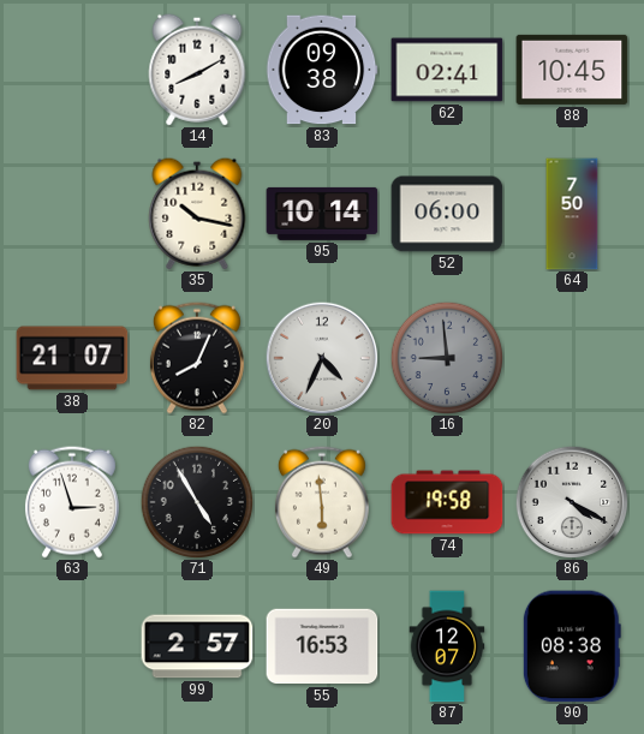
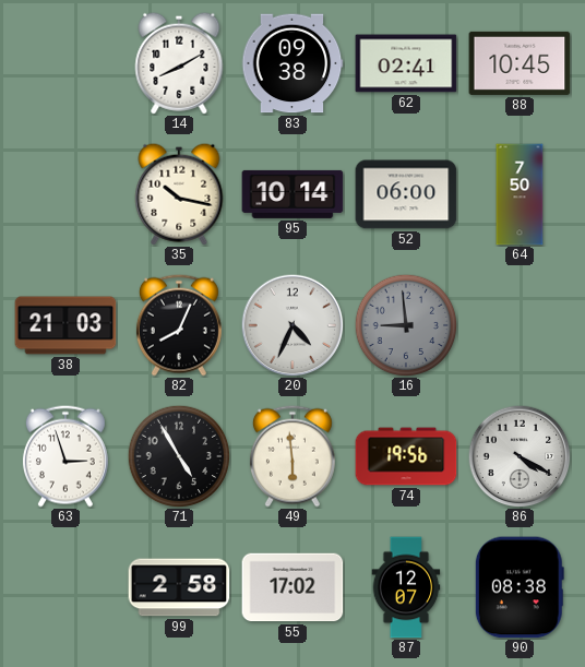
38: 21:07 -> 21:03
74: 19:58 -> 19:56
99: 2:57 -> 2:58
55: 16:53 -> 17:02
